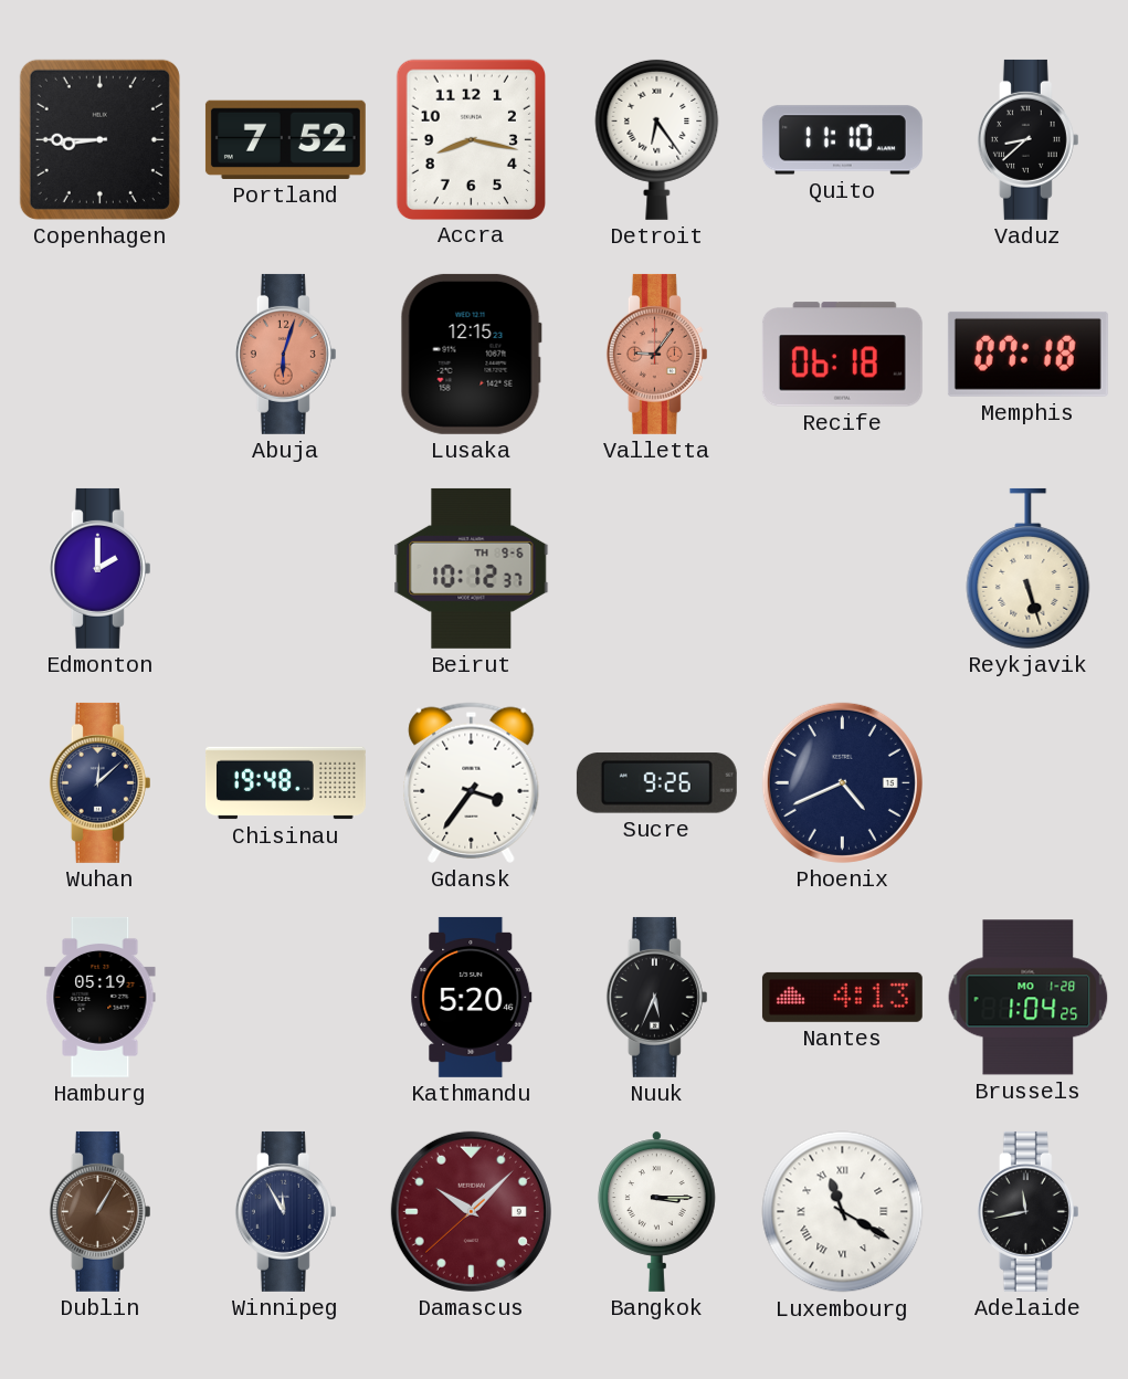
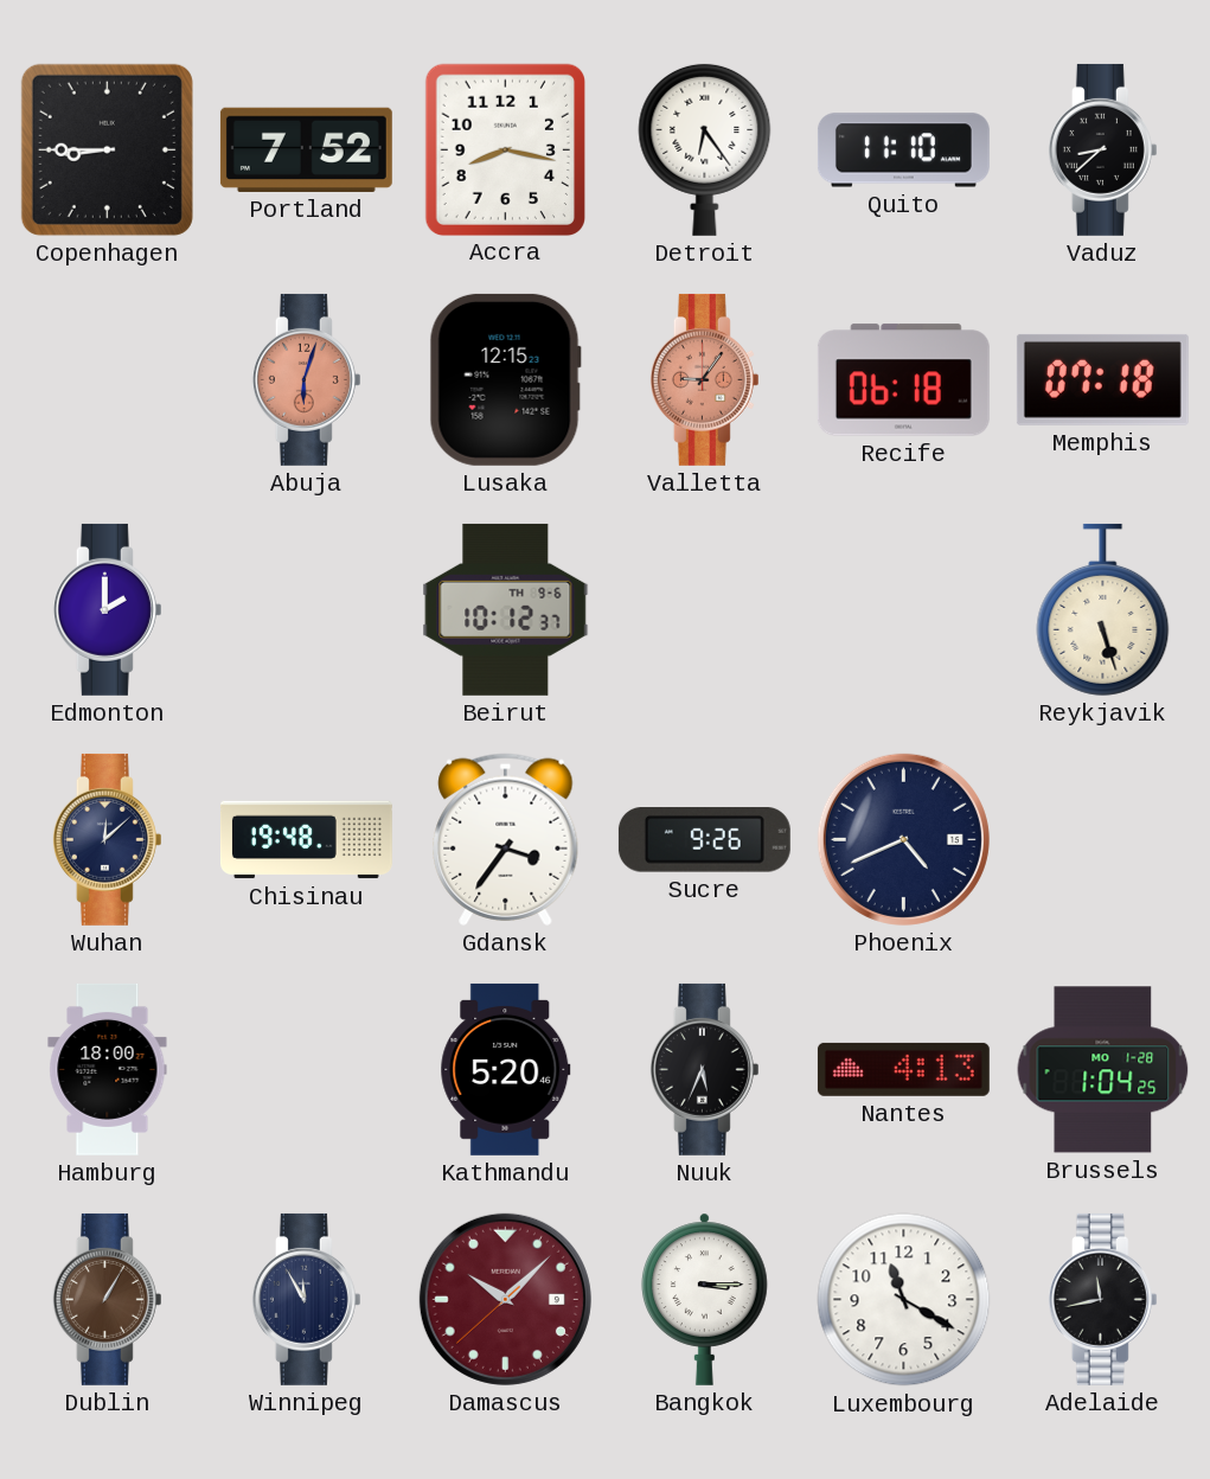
Hamburg: 05:19 -> 18:00
Luxembourg numerals: Roman -> Arabic
